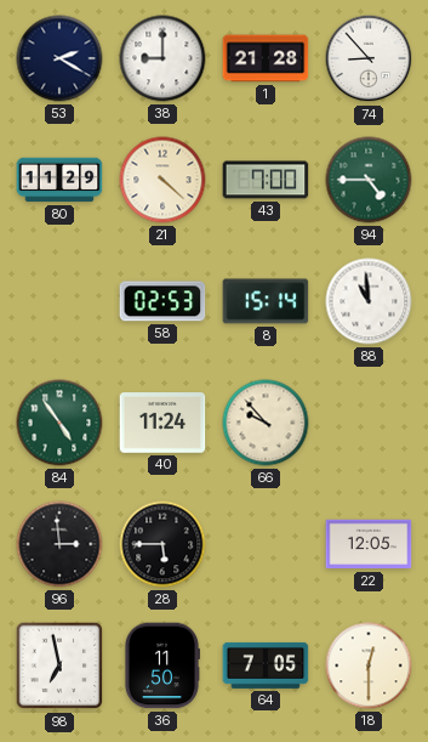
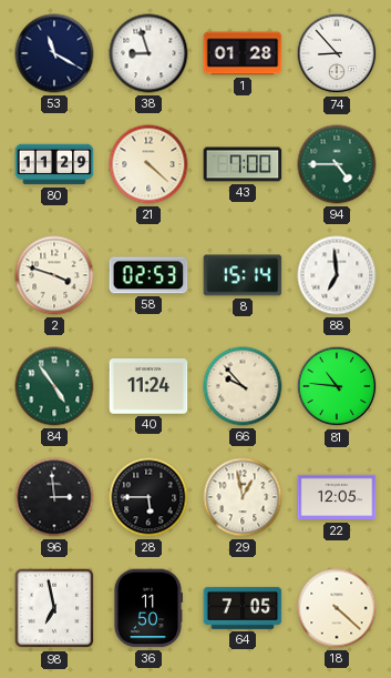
53: 2:20 -> 11:20
38: 9:00 -> 8:57
1: 21:28 -> 01:28
2: none -> 3:48
88: 10:59 -> 6:59
81: none -> 10:46
29: none -> 12:58
18: 12:30 -> 4:22
